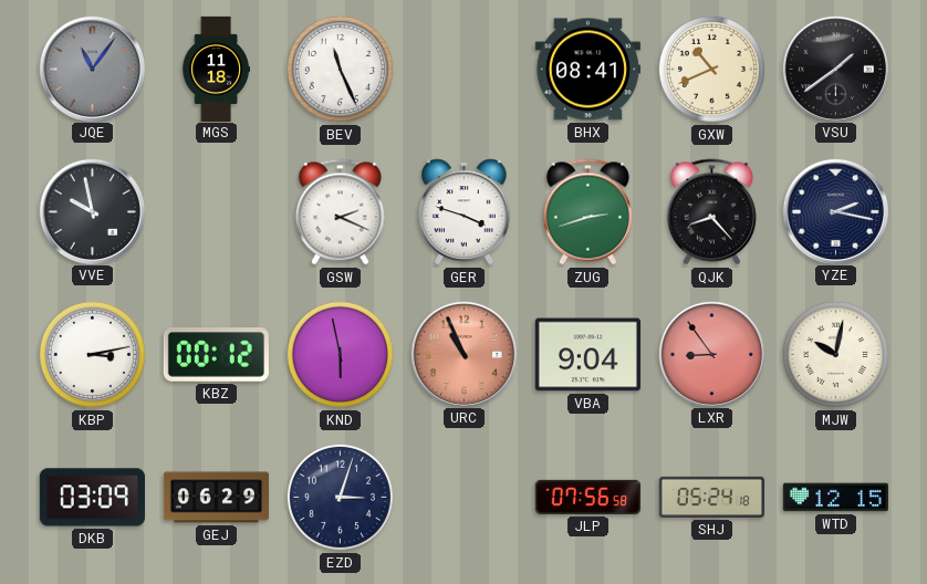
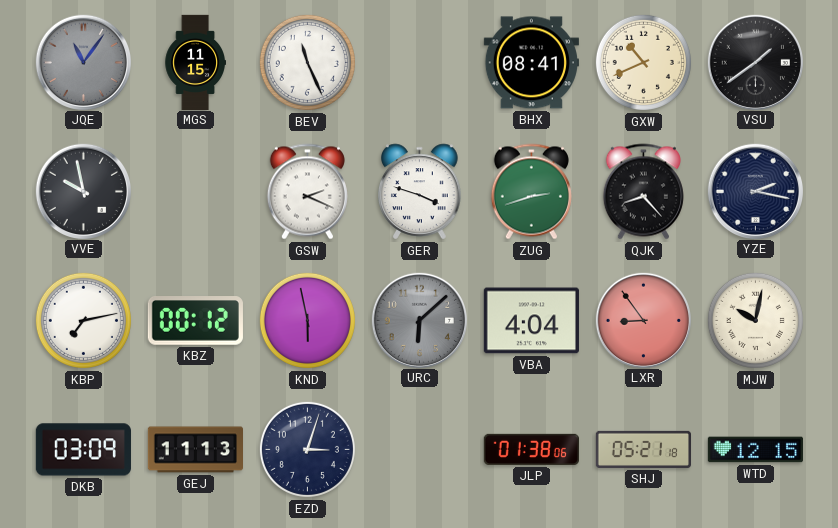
MGS: 11:18 -> 11:15
KBP: 3:13 -> 7:13
URC: 10:56 -> 6:08
URC dial: salmon -> grey
VBA: 9:04 -> 4:04
GEJ: 06:29 -> 11:13
JLP: 07:56 -> 01:38
SHJ: 05:24 -> 05:21
